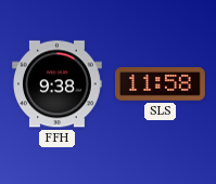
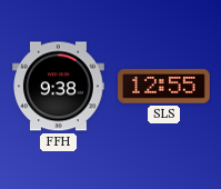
SLS: 11:58 -> 12:55
